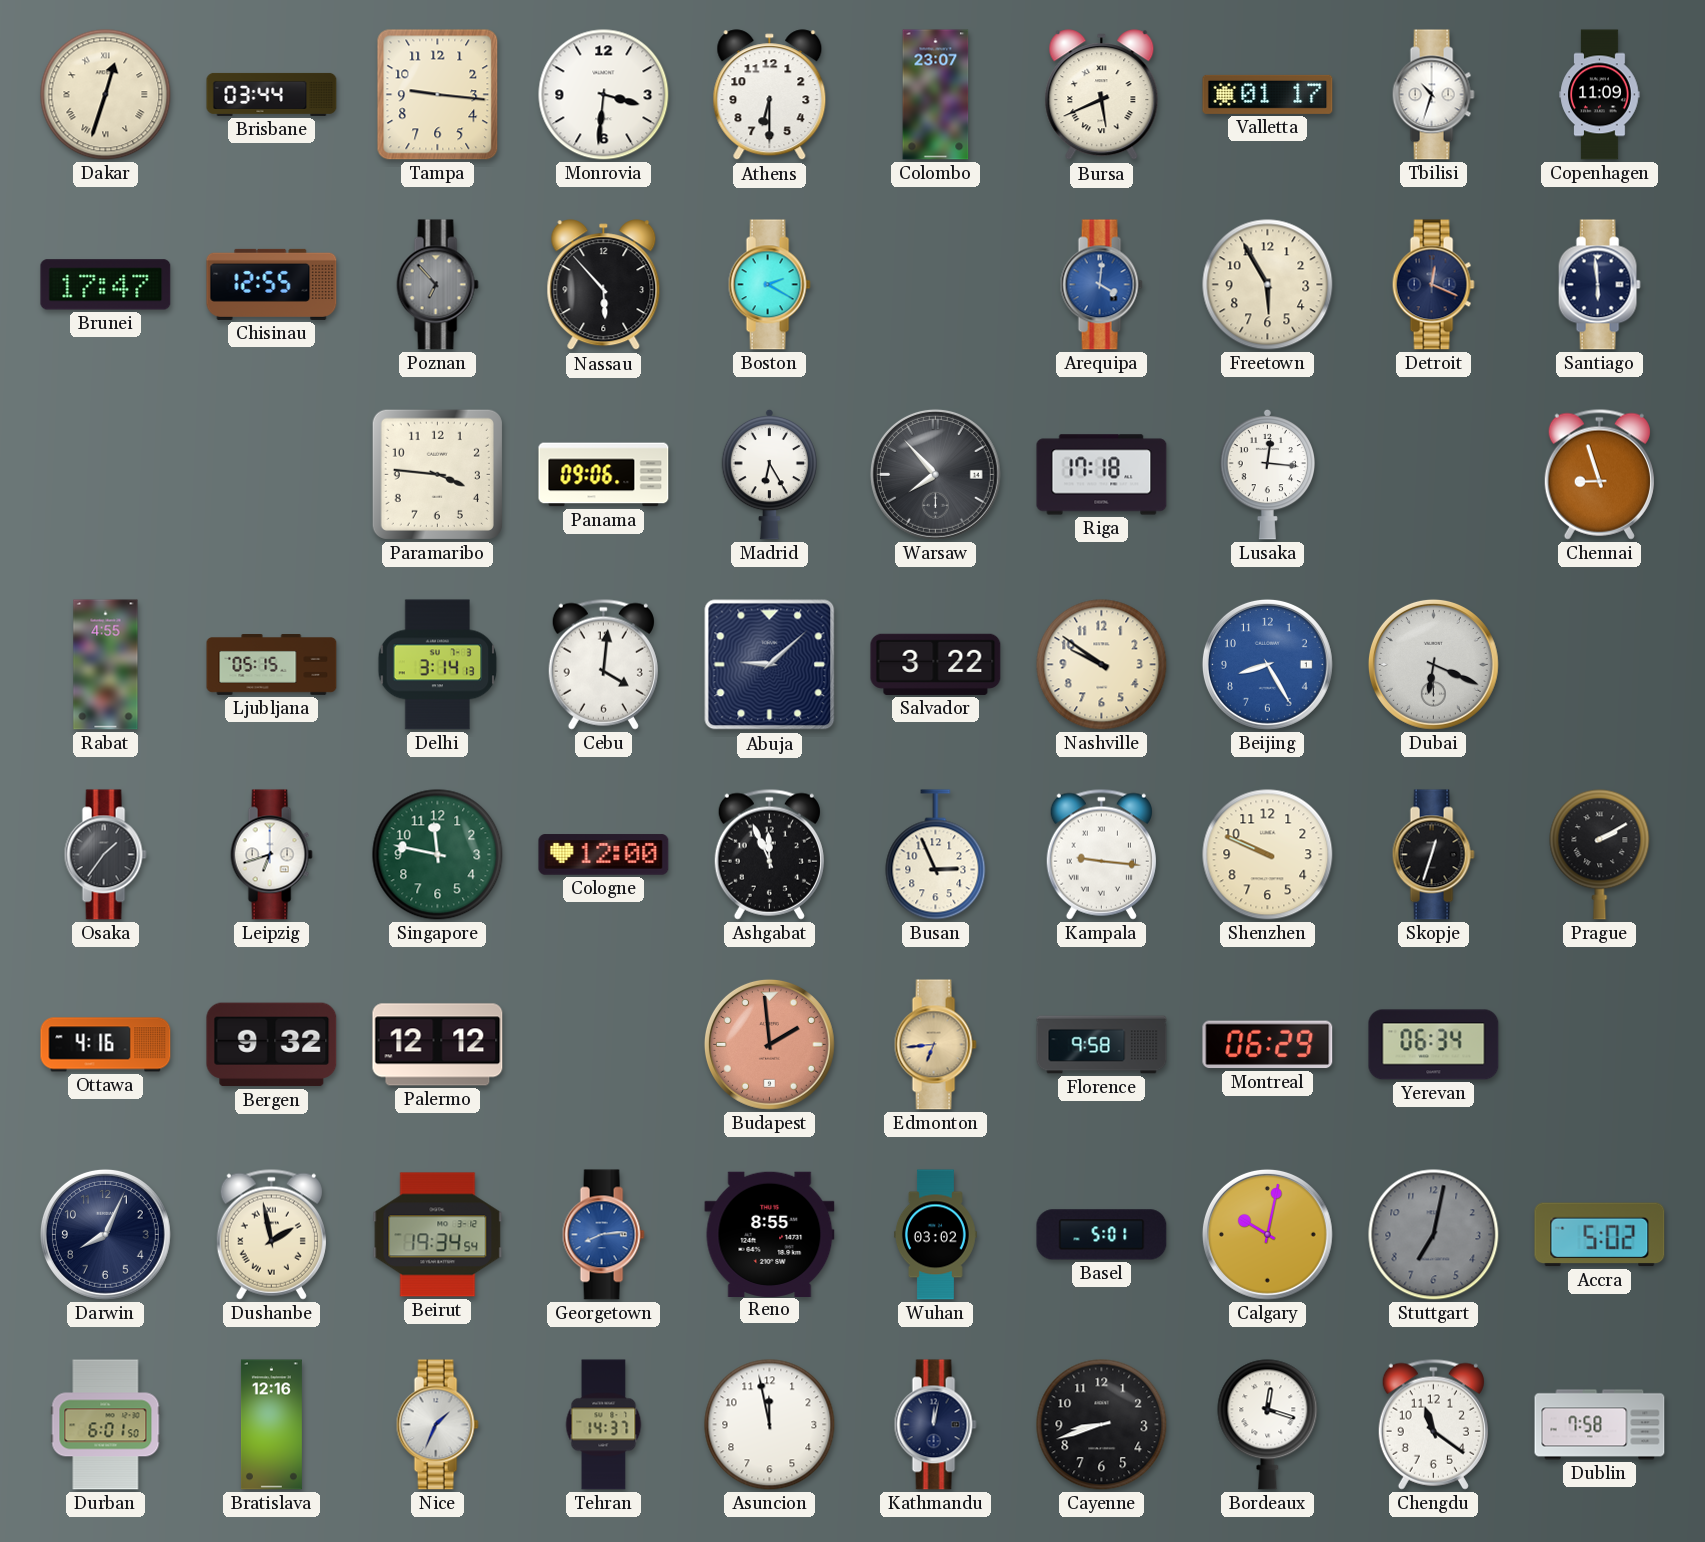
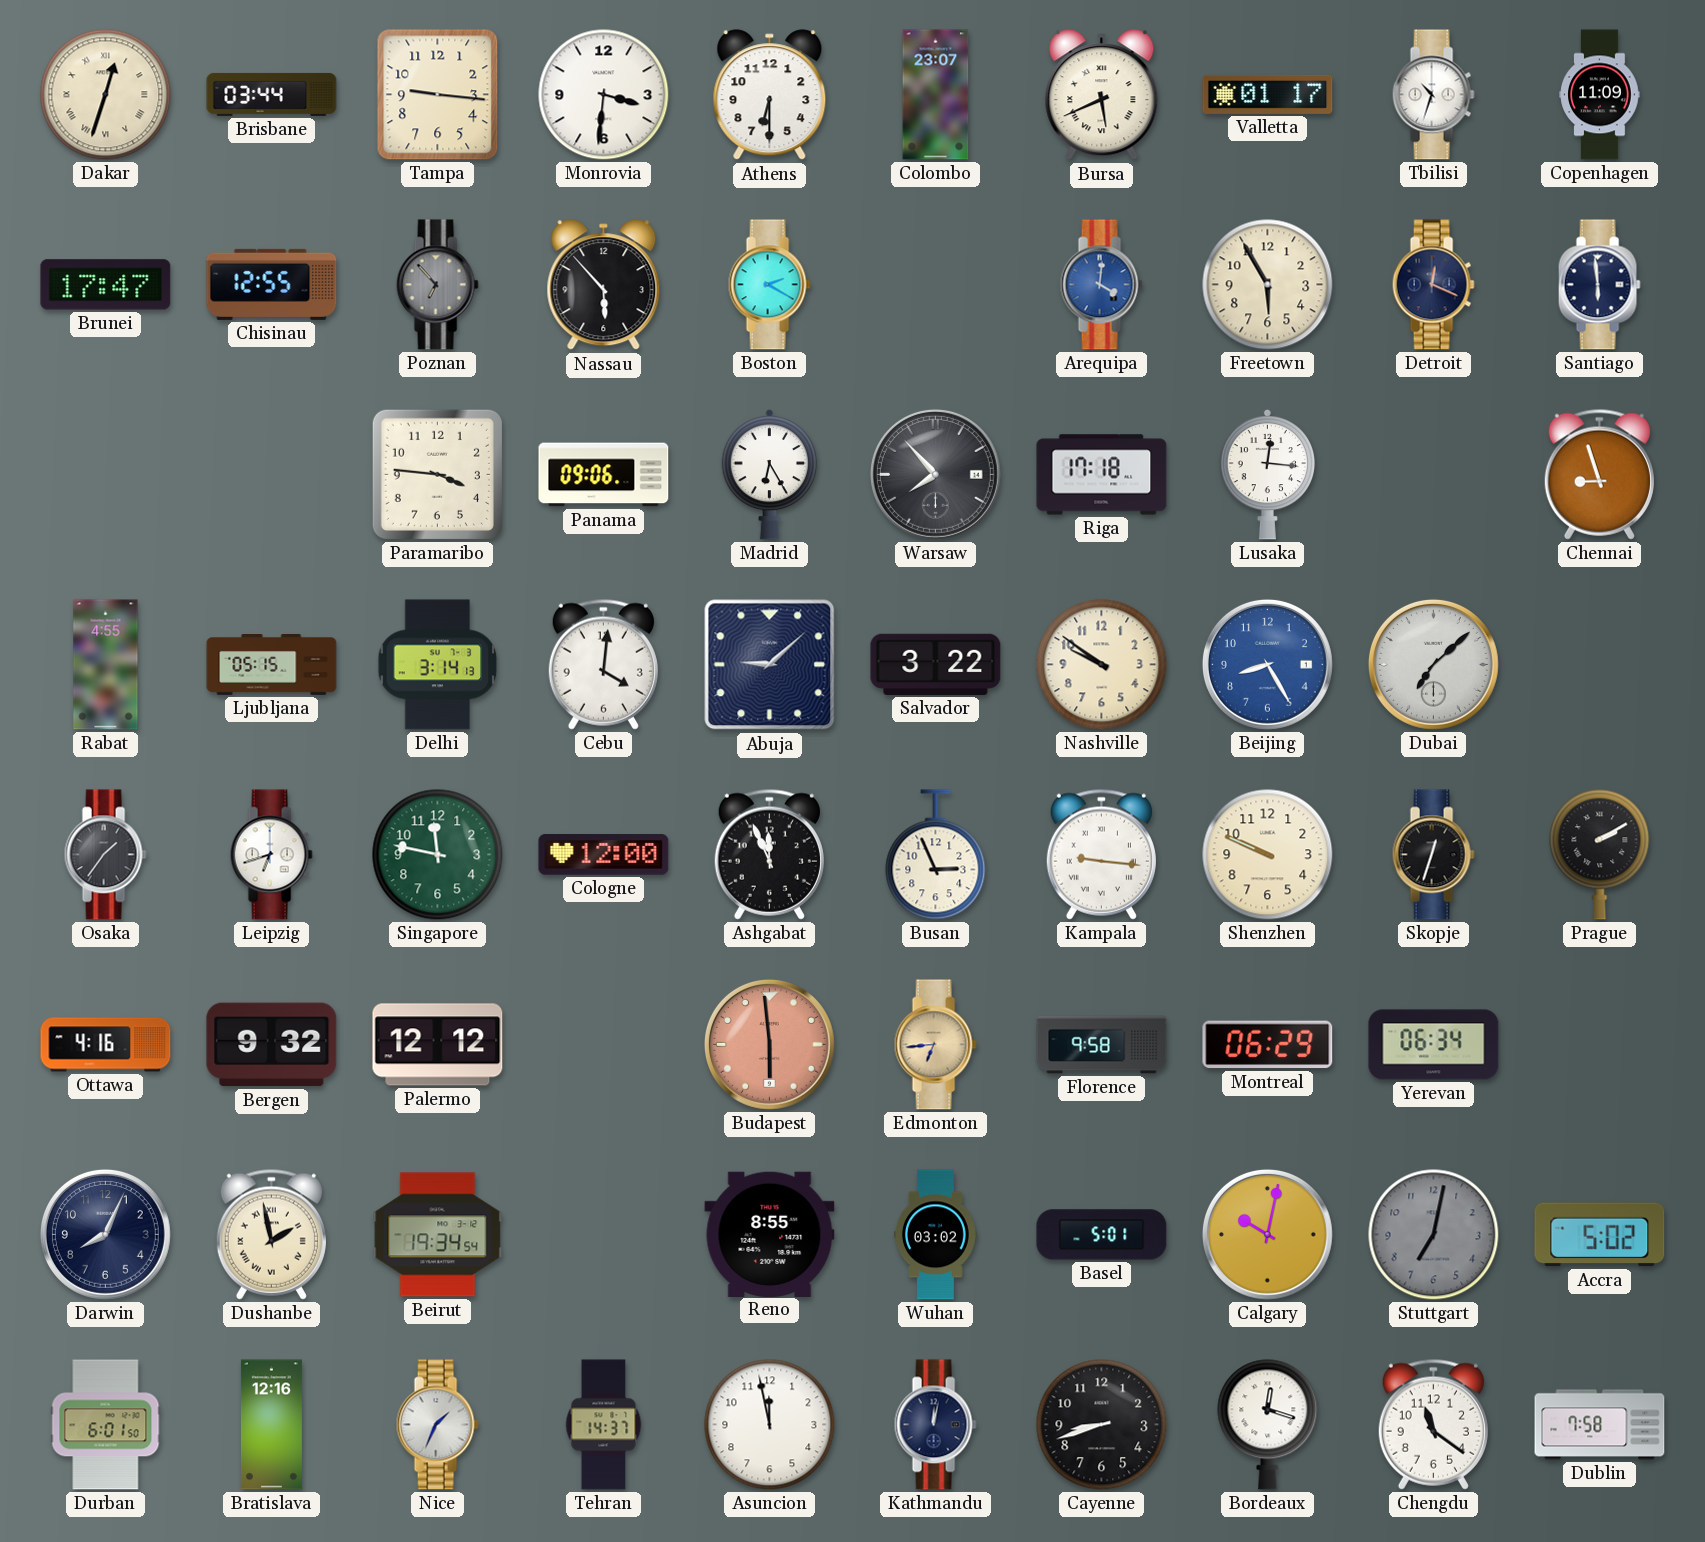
Dubai: 6:19 -> 7:08
Budapest: 1:59 -> 5:59
Georgetown: 8:14 -> none
